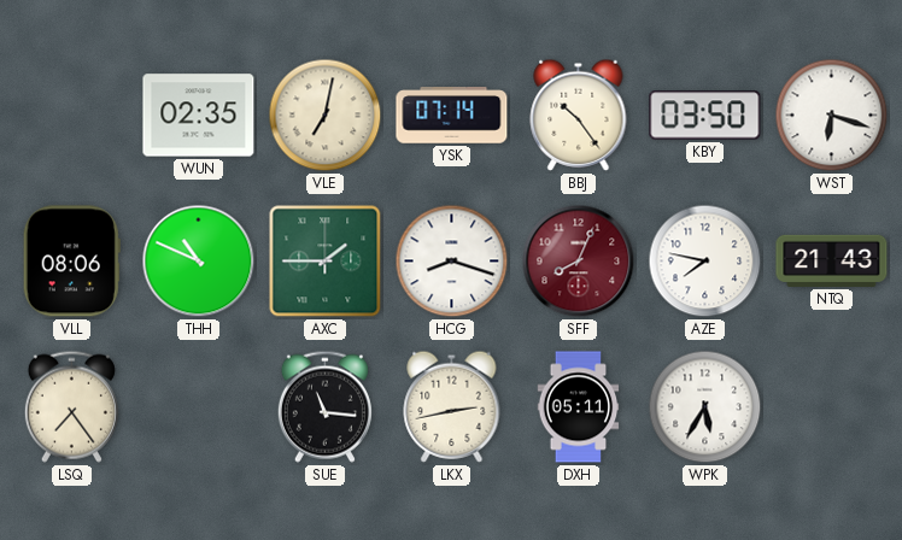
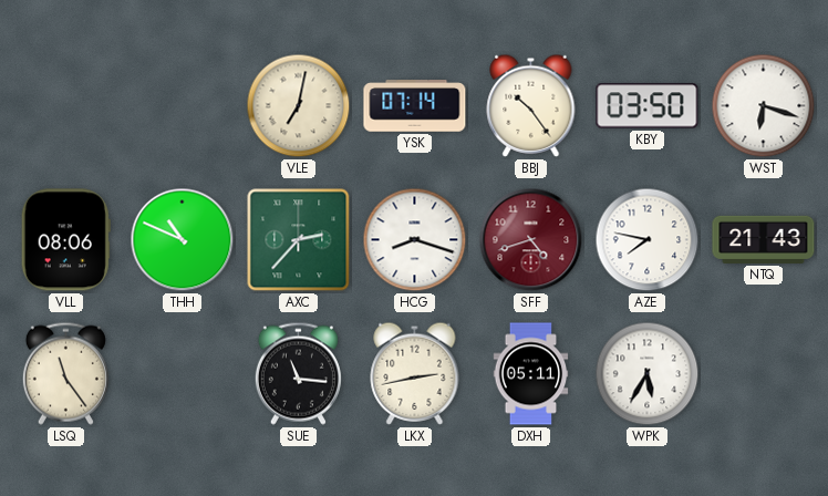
WUN: 02:35 -> none
AXC: 1:45 -> 2:37
SFF: 8:04 -> 4:42
LSQ: 7:24 -> 11:24
